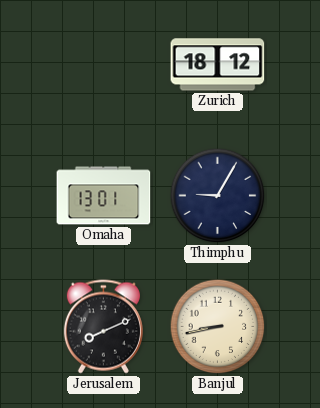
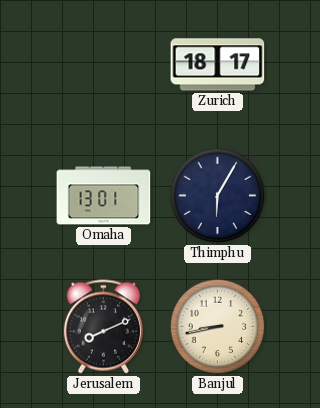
Zurich: 18:12 -> 18:17
Thimphu: 9:05 -> 6:05
